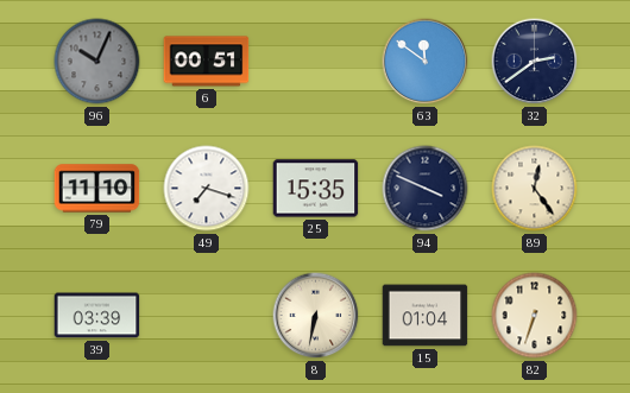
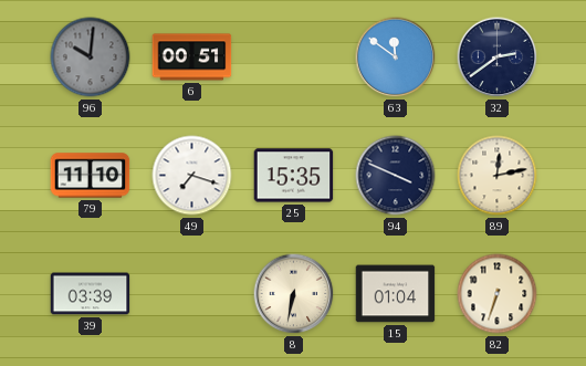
96: 10:04 -> 10:01
89: 12:24 -> 12:13
